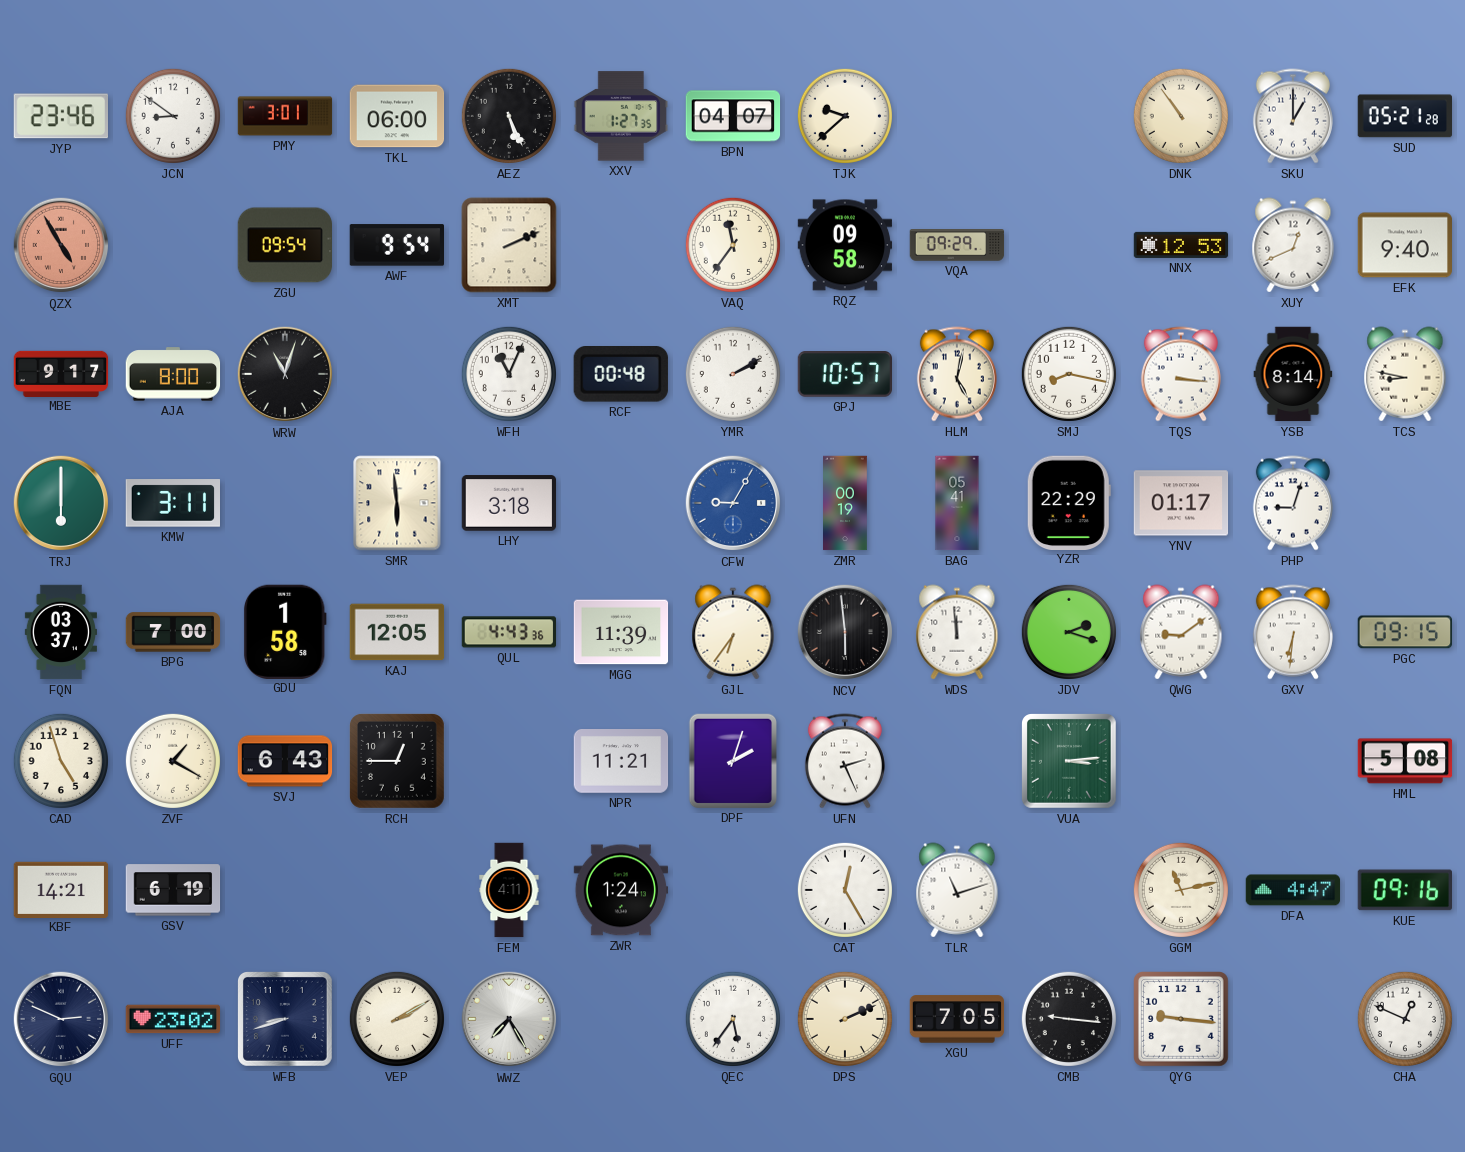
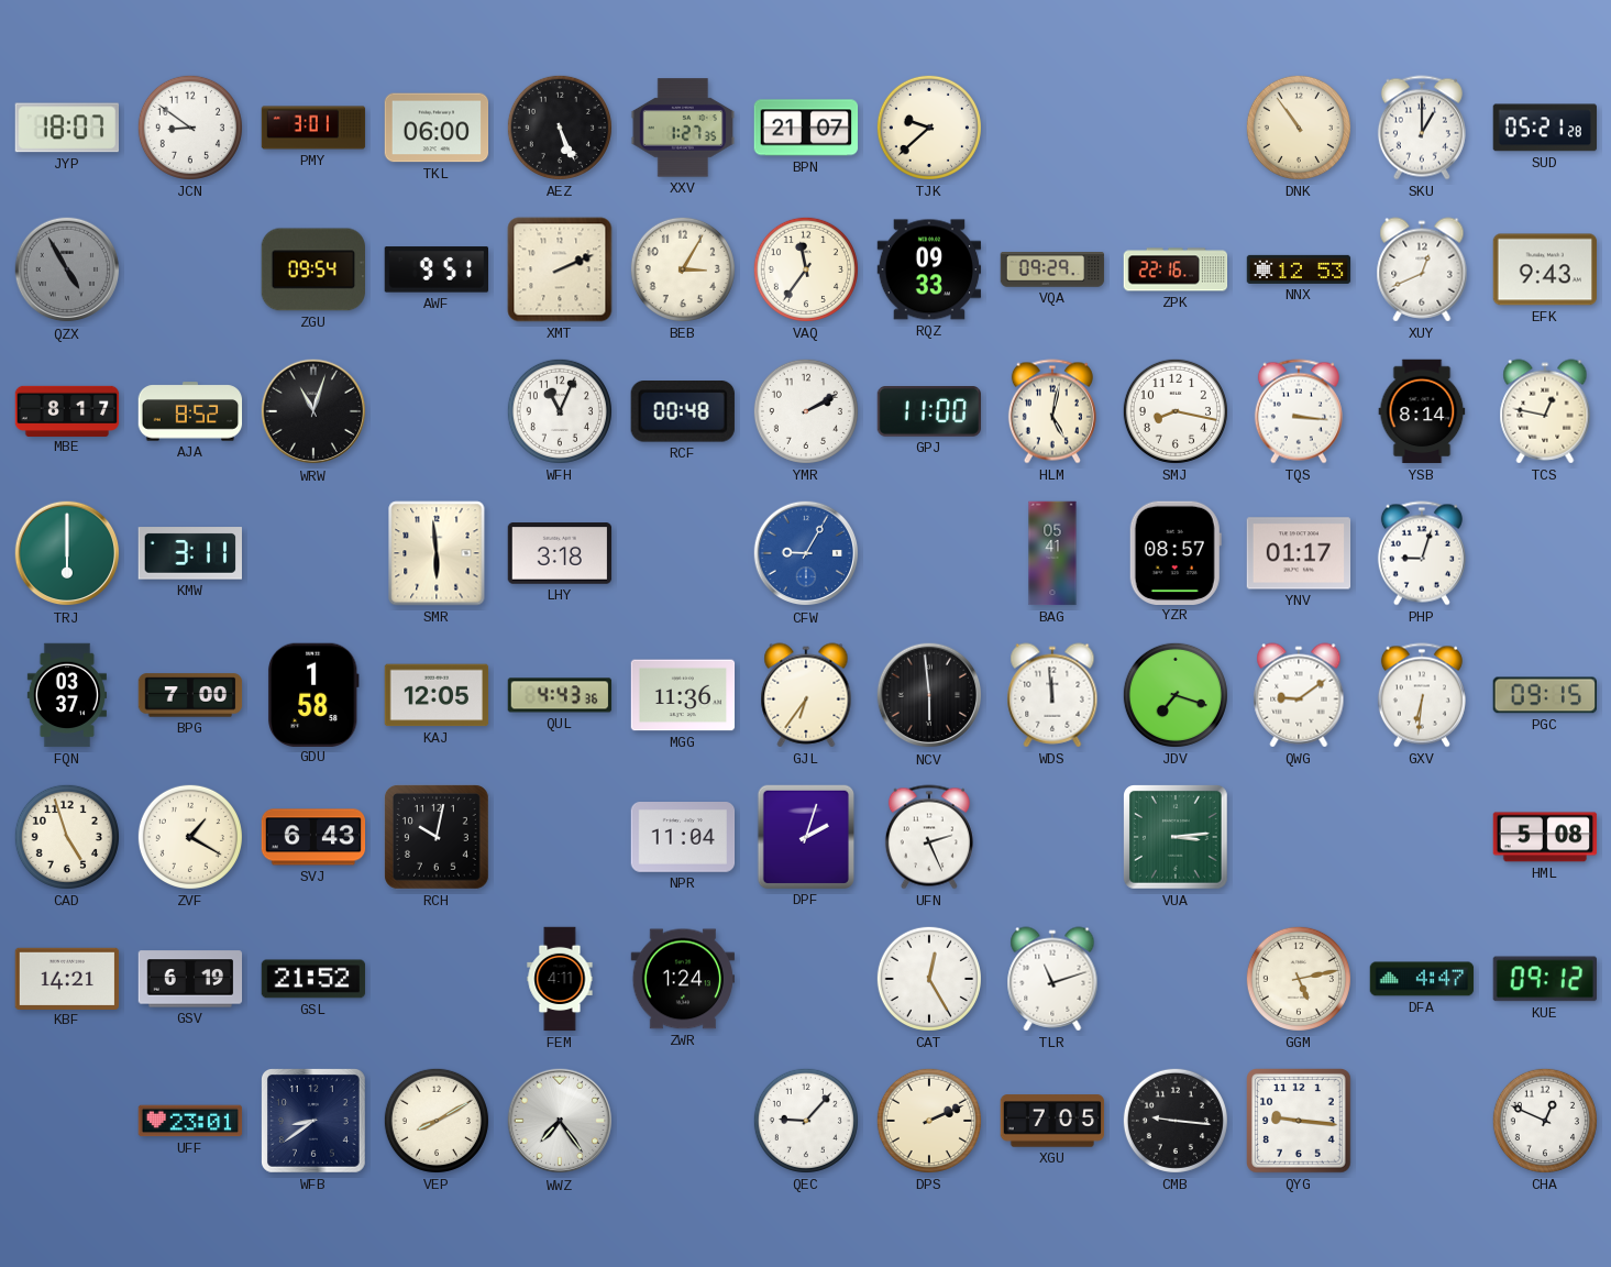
JYP: 23:46 -> 18:07
BPN: 04:07 -> 21:07
QZX dial: salmon -> grey
AWF: 9:54 -> 9:51
BEB: none -> 3:05
RQZ: 09:58 -> 09:33
ZPK: none -> 22:16
EFK: 9:40 -> 9:43
MBE: 9:17 -> 8:17
AJA: 8:00 -> 8:52
GPJ: 10:57 -> 11:00
TCS: 8:47 -> 12:47
ZMR: 00:19 -> none
YZR: 22:29 -> 08:57
MGG: 11:39 -> 11:36
JDV: 2:18 -> 7:18
RCH: 12:45 -> 10:02
NPR: 11:21 -> 11:04
GSL: none -> 21:52
GGM: 11:13 -> 5:13
KUE: 09:16 -> 09:12
GQU: 2:49 -> none
UFF: 23:02 -> 23:01
WFB: 8:42 -> 8:39
VEP: 2:10 -> 8:10
WWZ: 7:25 -> 7:24
QEC: 5:36 -> 9:07
